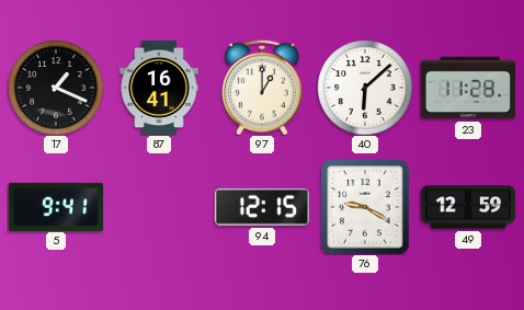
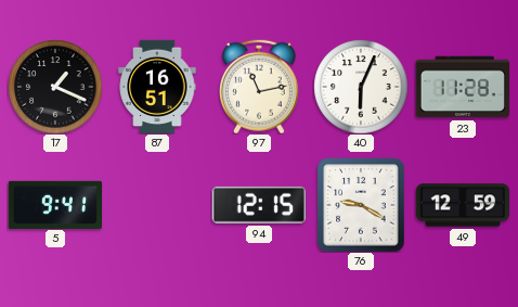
87: 16:41 -> 16:51
97: 1:00 -> 11:13
40: 6:08 -> 6:04
